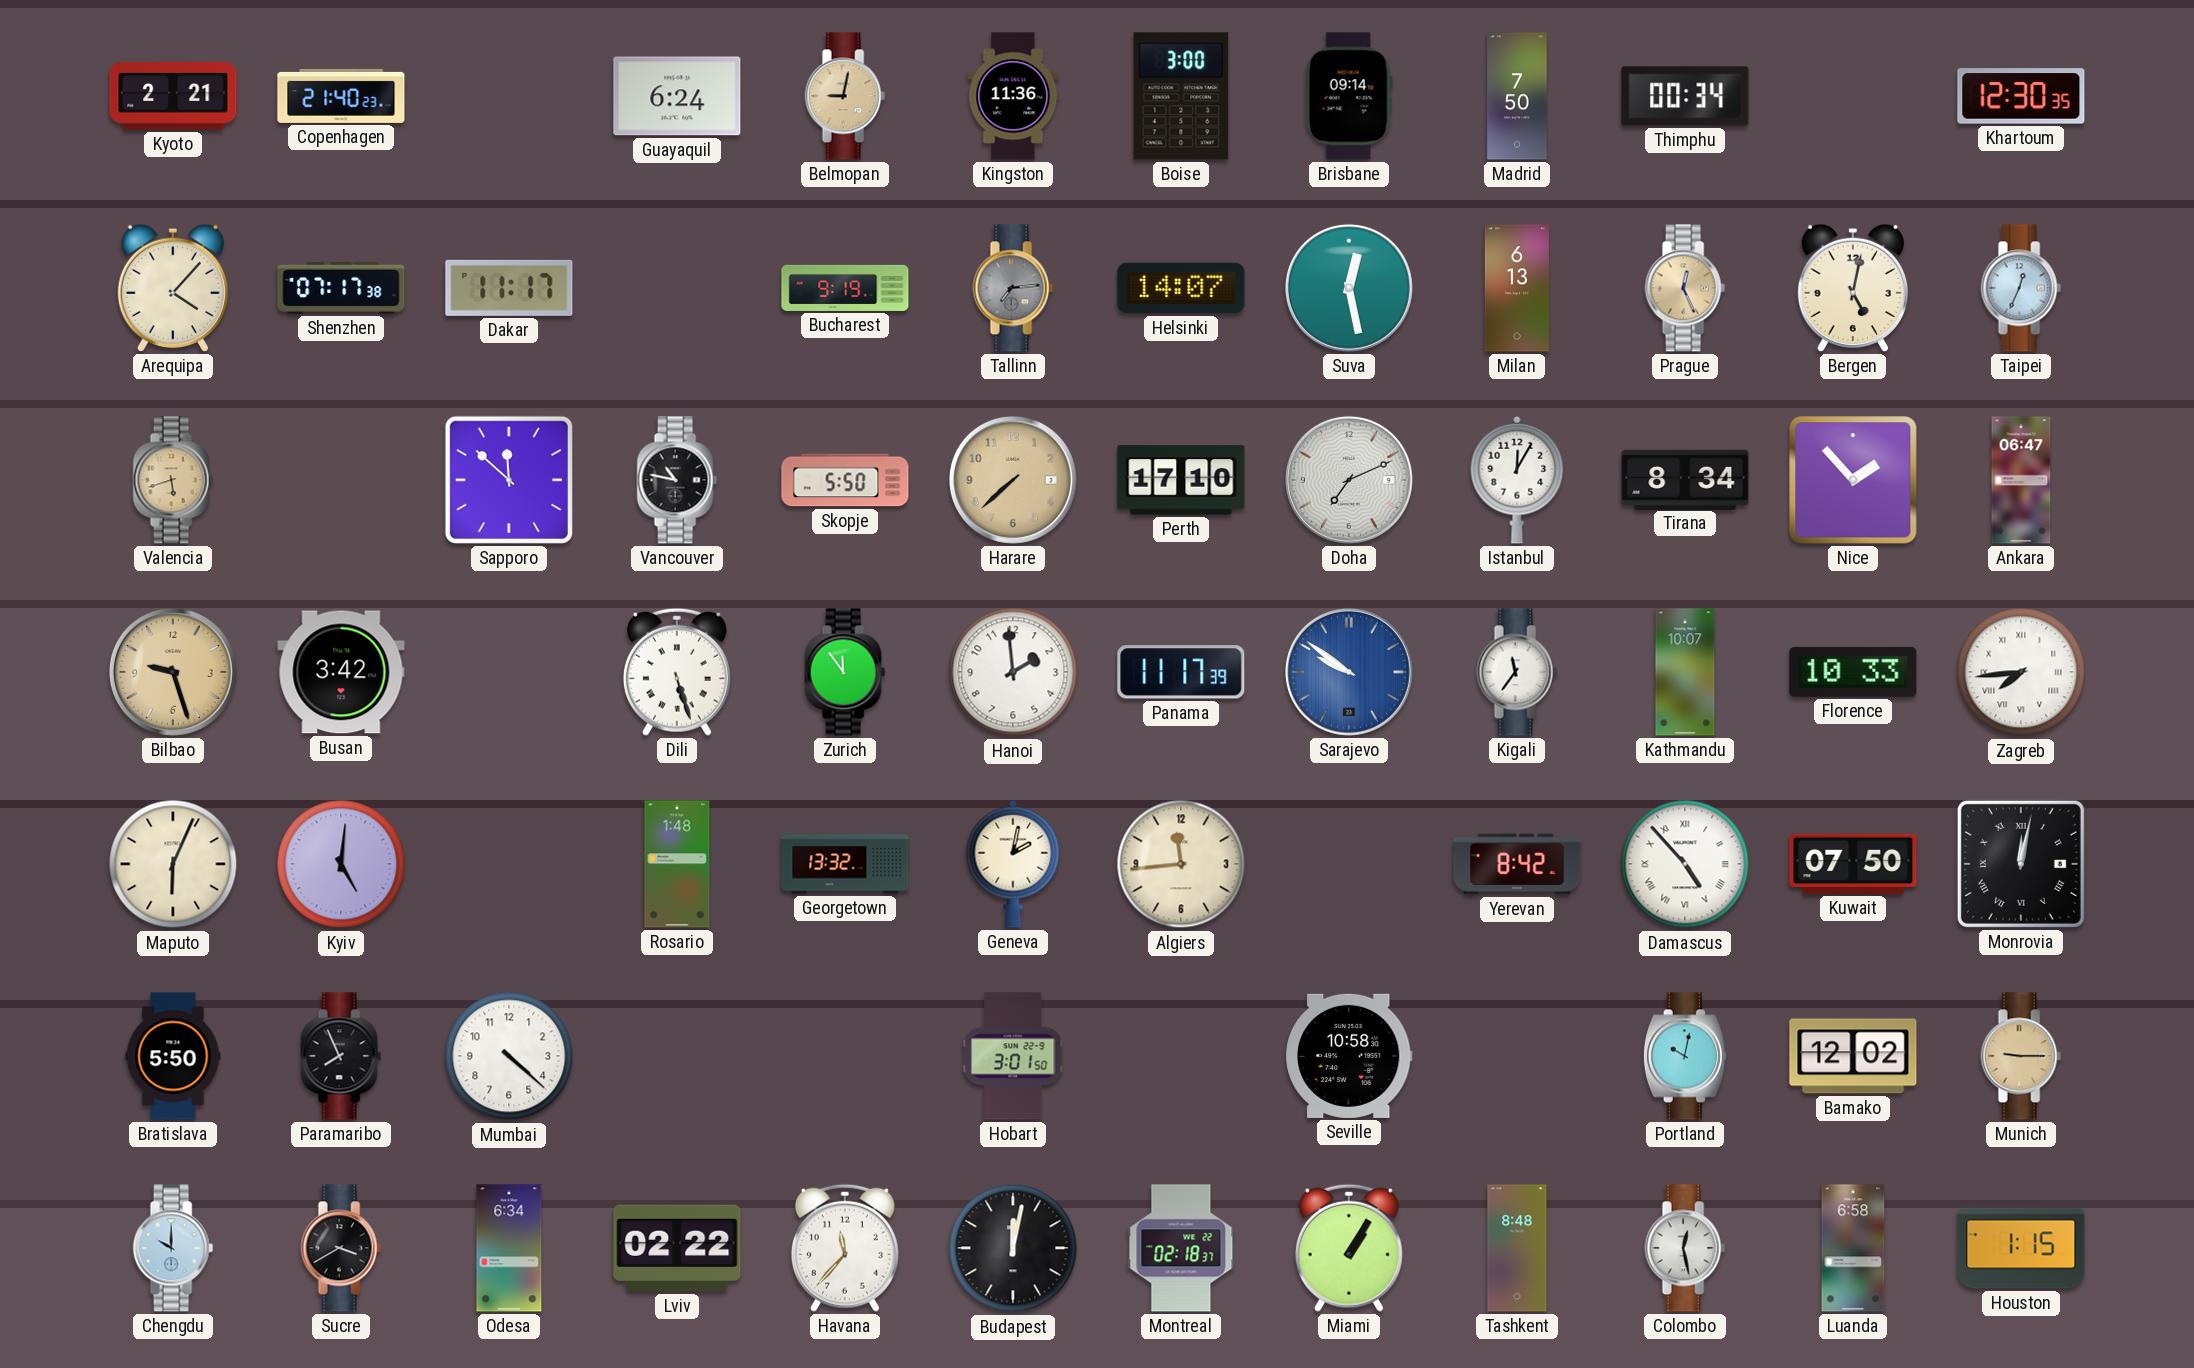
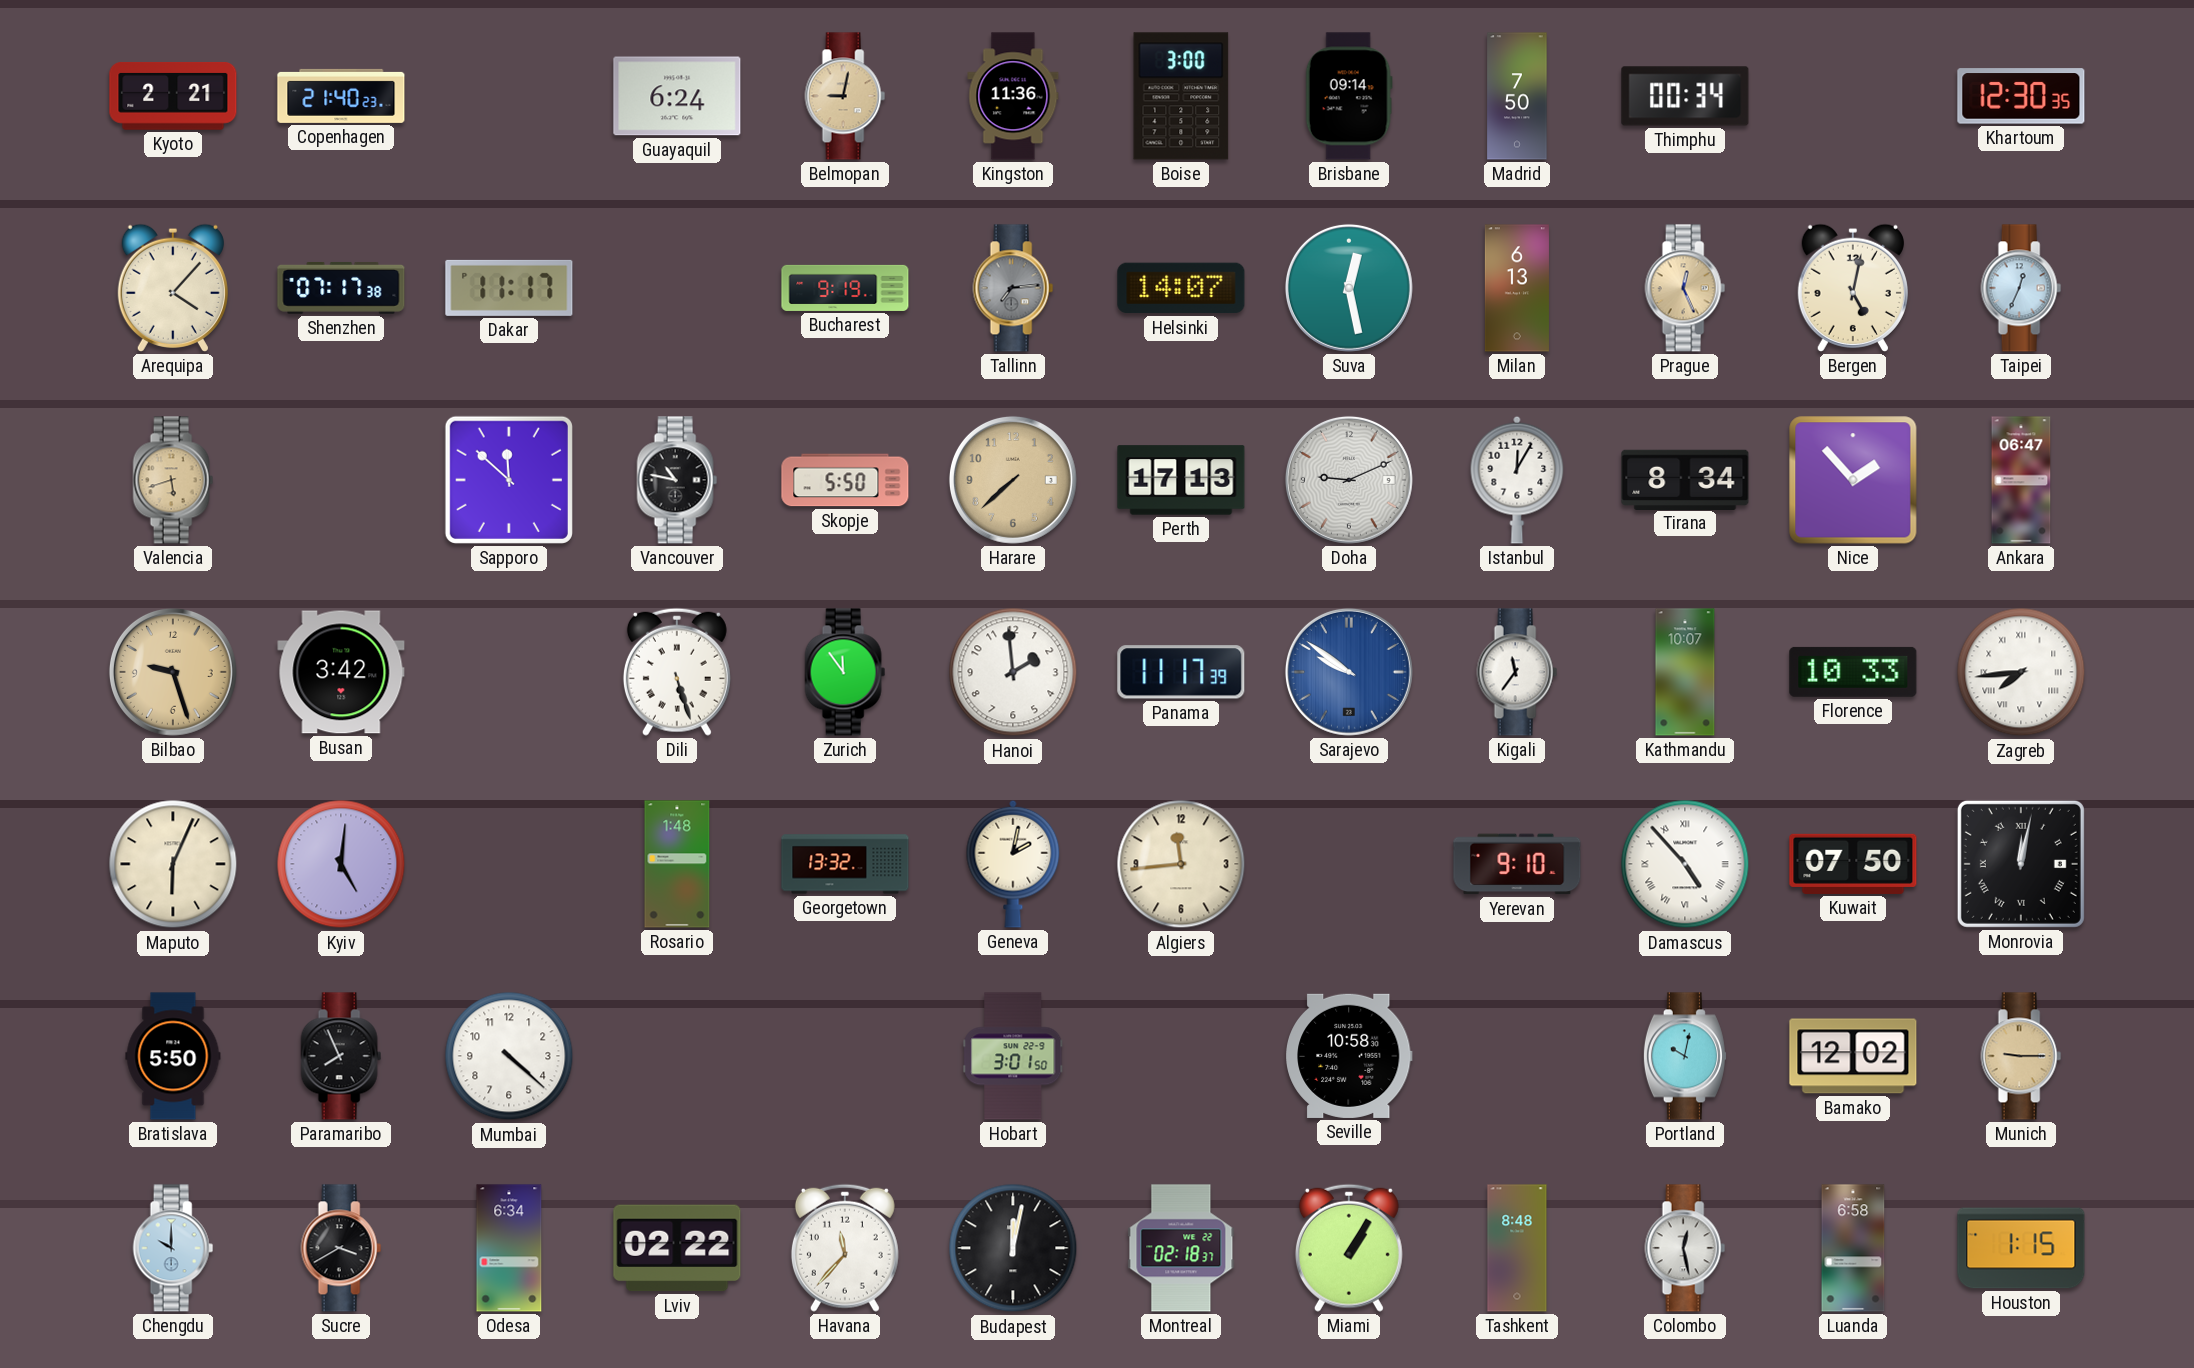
Perth: 17:10 -> 17:13
Doha: 7:11 -> 9:11
Yerevan: 8:42 -> 9:10
